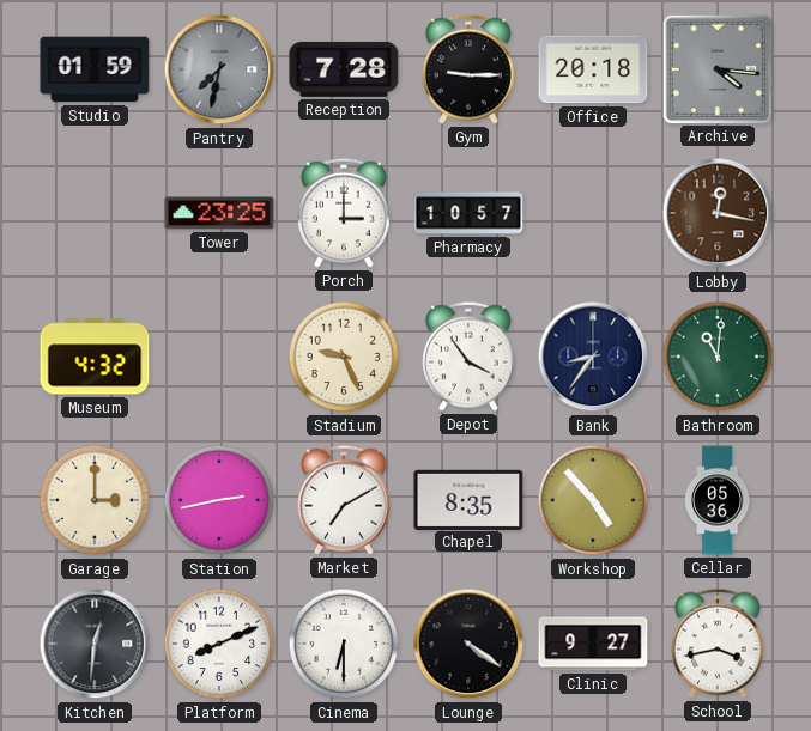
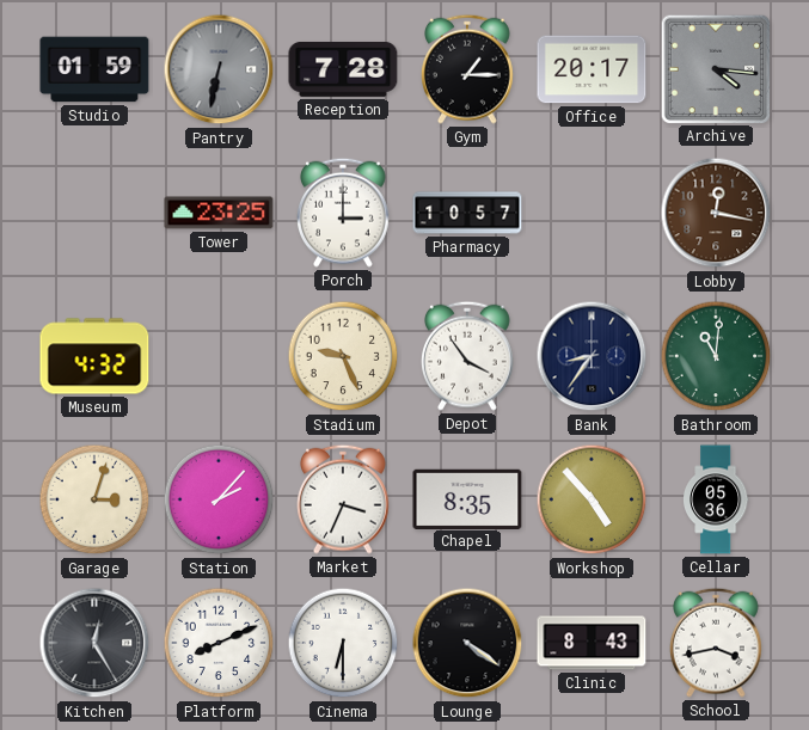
Pantry: 7:32 -> 6:32
Gym: 9:15 -> 1:15
Office: 20:18 -> 20:17
Garage: 3:00 -> 3:03
Station: 2:43 -> 2:07
Market: 7:10 -> 3:34
Kitchen: 12:31 -> 12:25
Clinic: 9:27 -> 8:43
